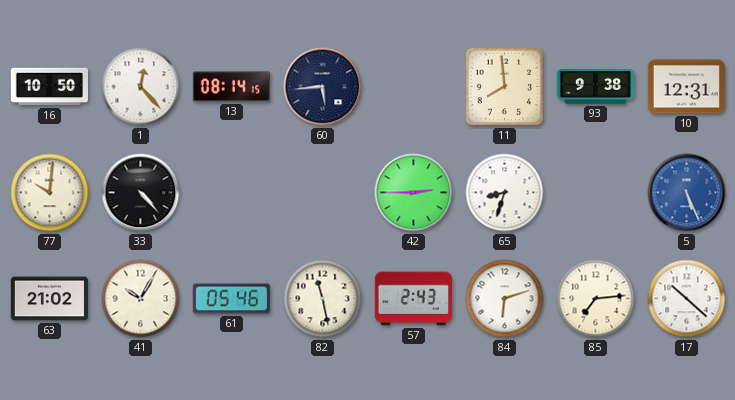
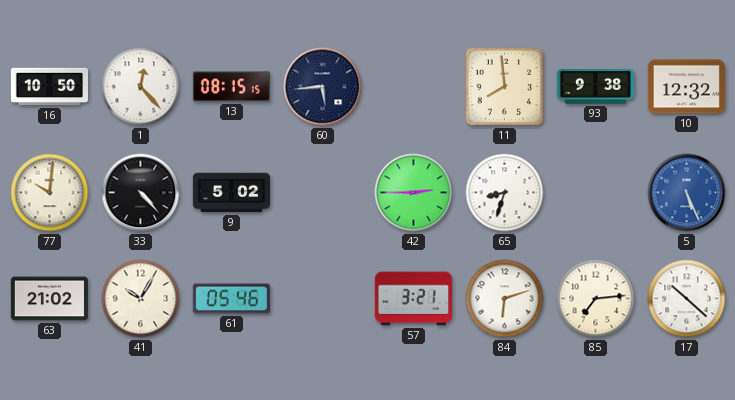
13: 08:14 -> 08:15
10: 12:31 -> 12:32
9: none -> 5:02
82: 11:28 -> none
57: 2:43 -> 3:21
